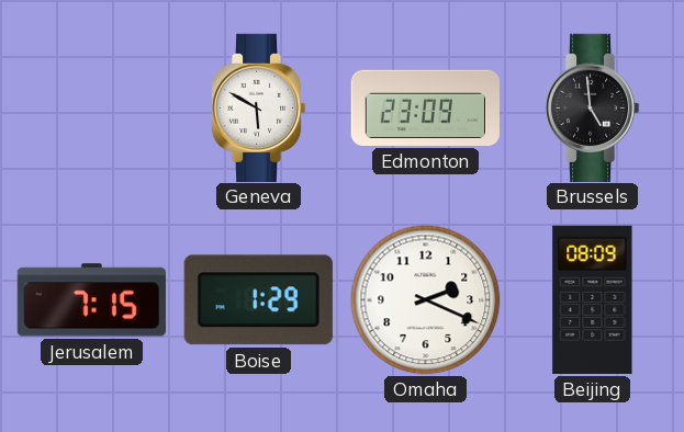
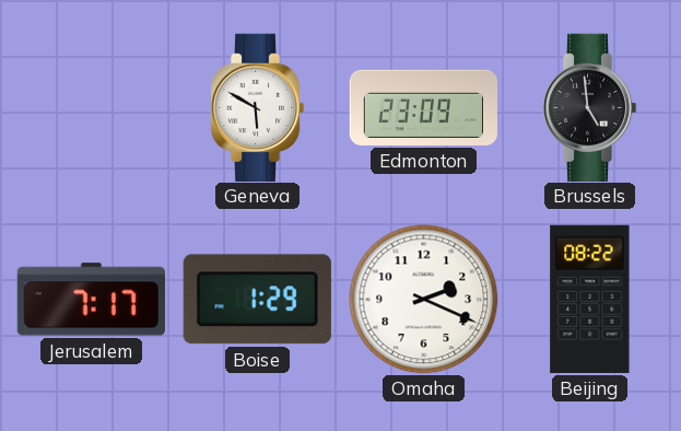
Jerusalem: 7:15 -> 7:17
Beijing: 08:09 -> 08:22
